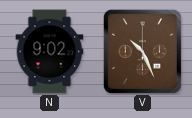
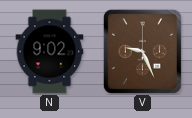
V: 10:26 -> 9:26
